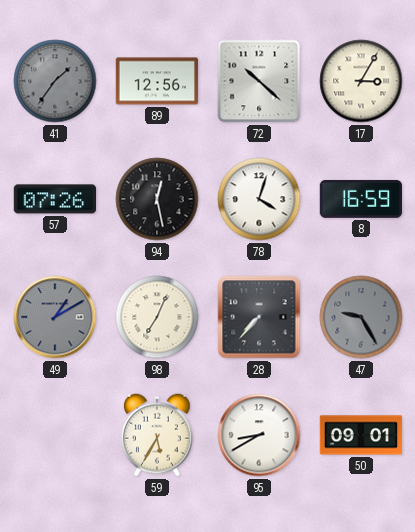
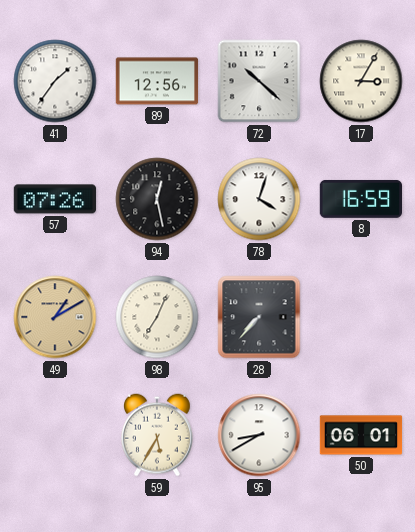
41 dial: grey -> white
49 dial: grey -> champagne
47: 9:25 -> none
50: 09:01 -> 06:01
